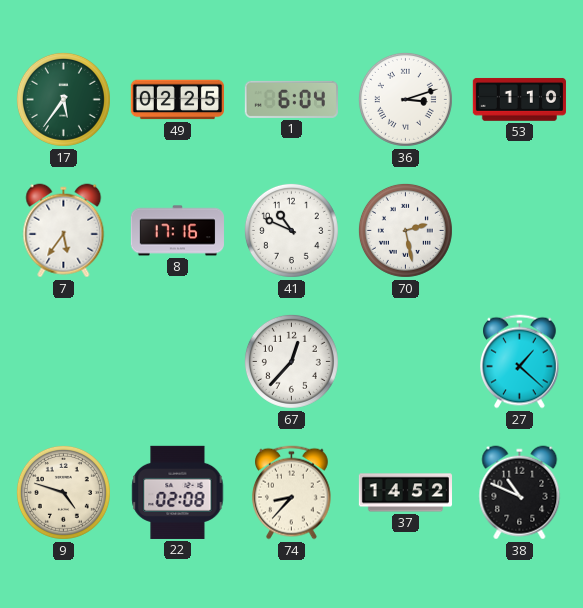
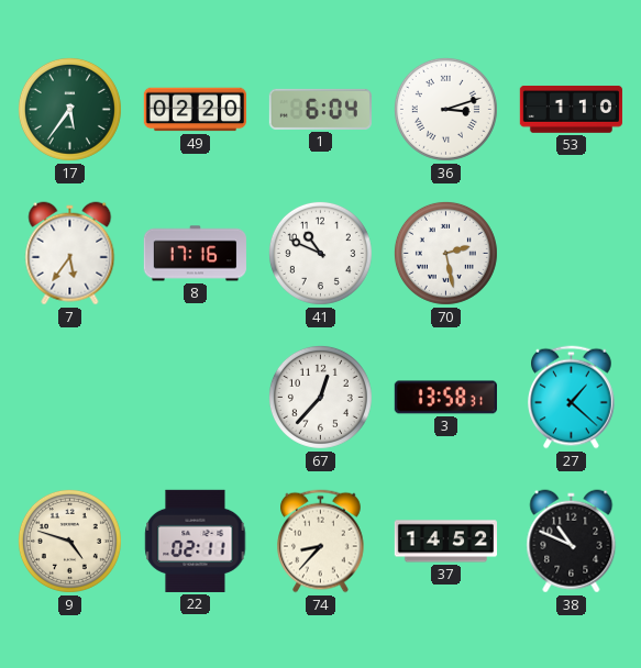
49: 02:25 -> 02:20
3: none -> 13:58
22: 02:08 -> 02:11
